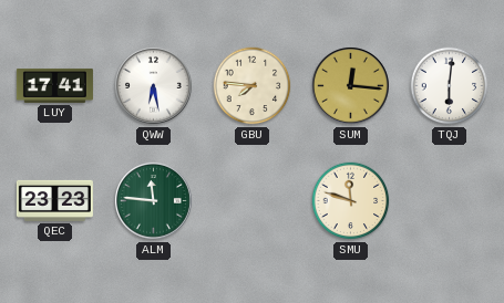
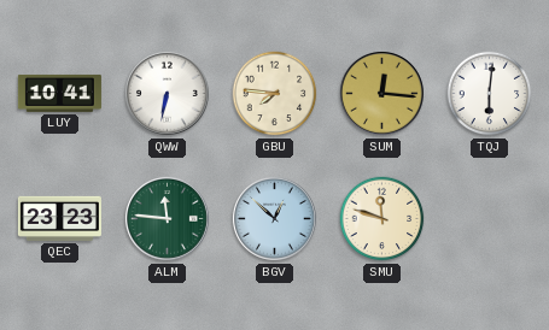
LUY: 17:41 -> 10:41
QWW: 6:28 -> 6:32
BGV: none -> 12:52
